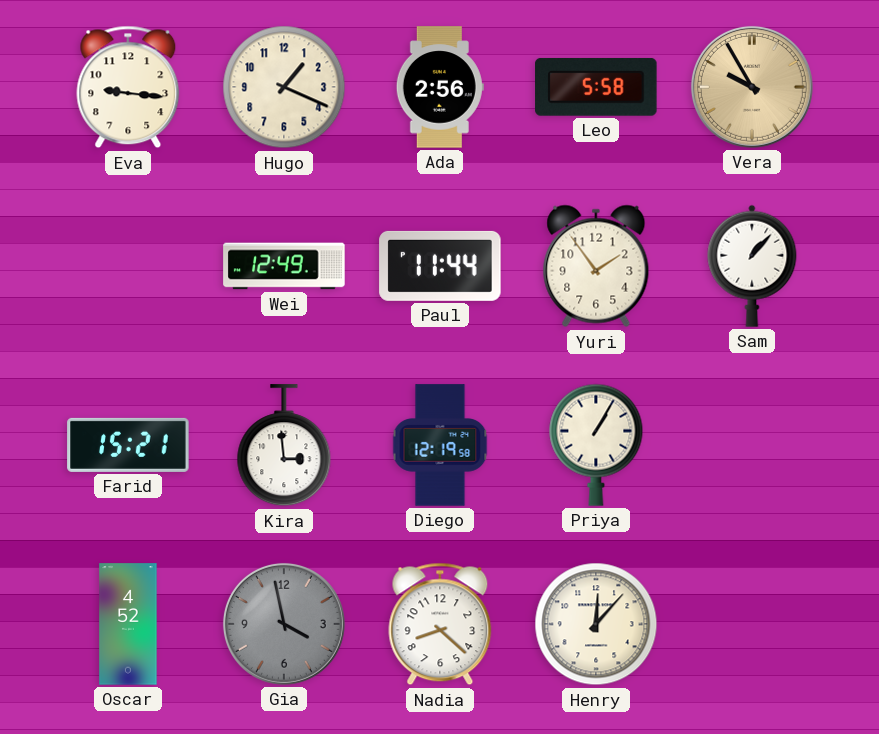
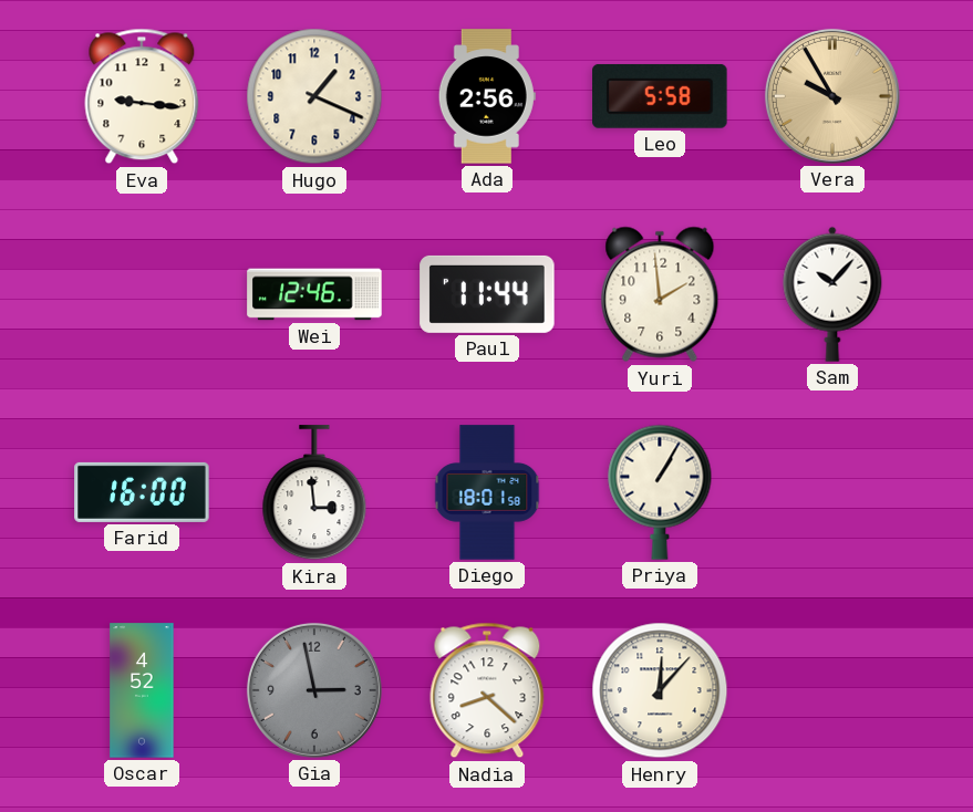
Wei: 12:49 -> 12:46
Yuri: 1:54 -> 1:59
Sam: 1:07 -> 10:07
Farid: 15:21 -> 16:00
Diego: 12:19 -> 18:01
Gia: 3:58 -> 2:58
